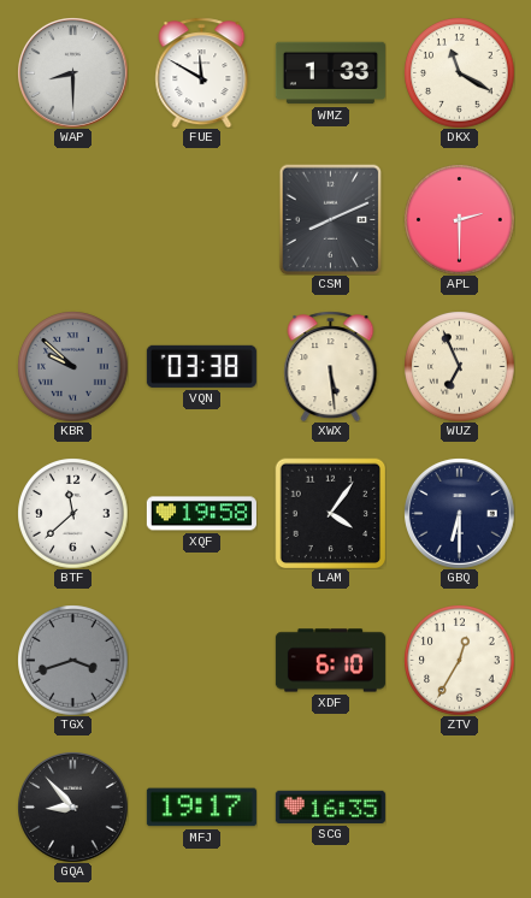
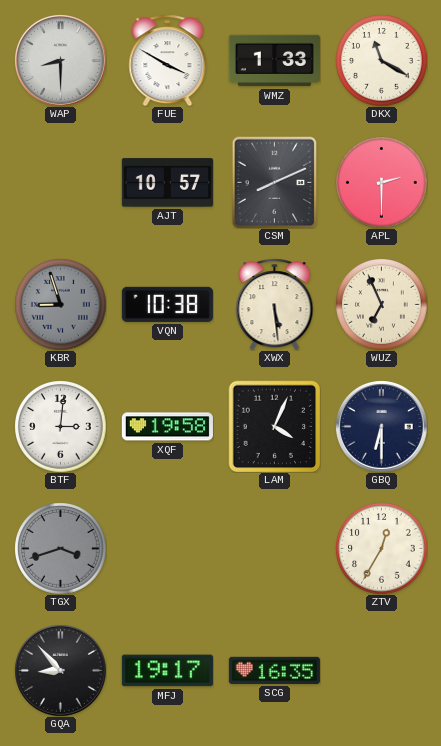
FUE: 11:50 -> 3:50
AJT: none -> 10:57
KBR: 9:52 -> 8:57
VQN: 03:38 -> 10:38
BTF: 11:38 -> 3:01
LAM: 4:06 -> 4:04
XDF: 6:10 -> none
